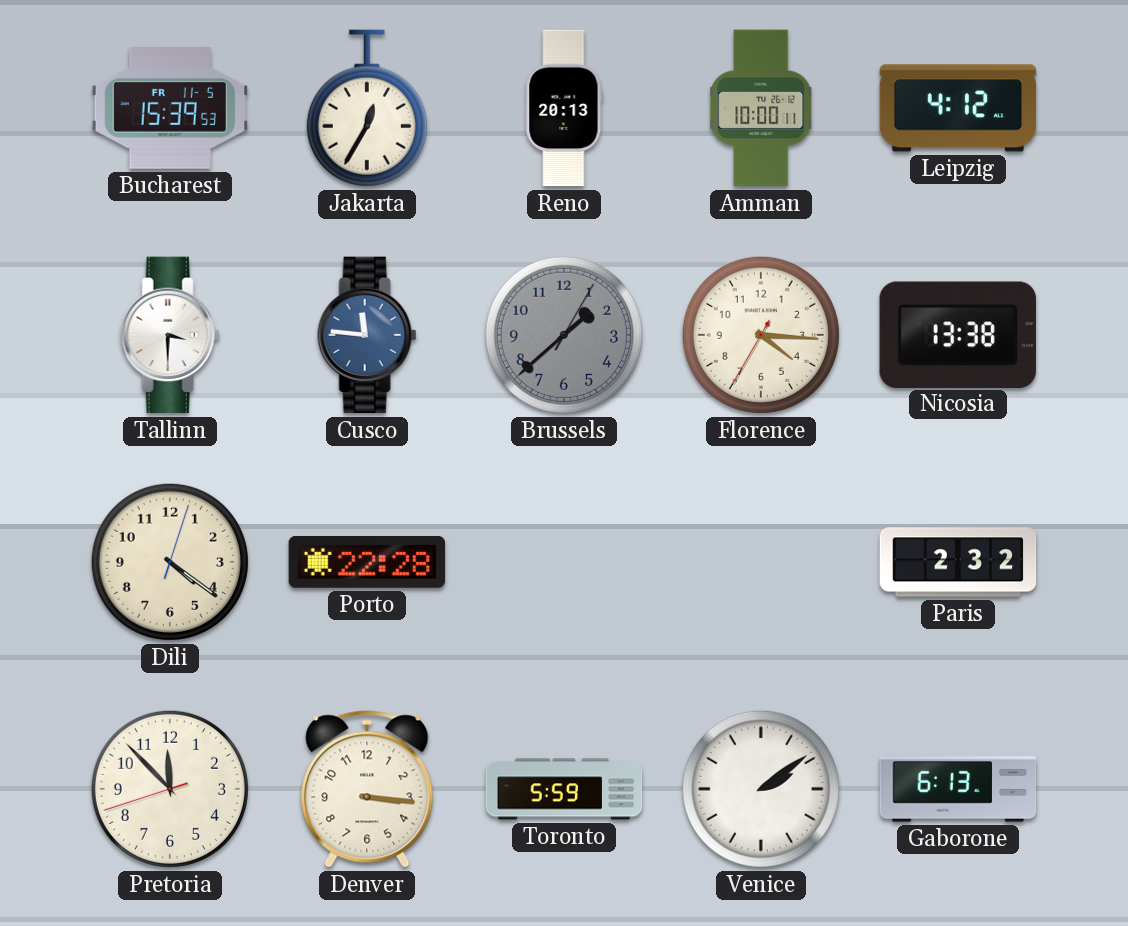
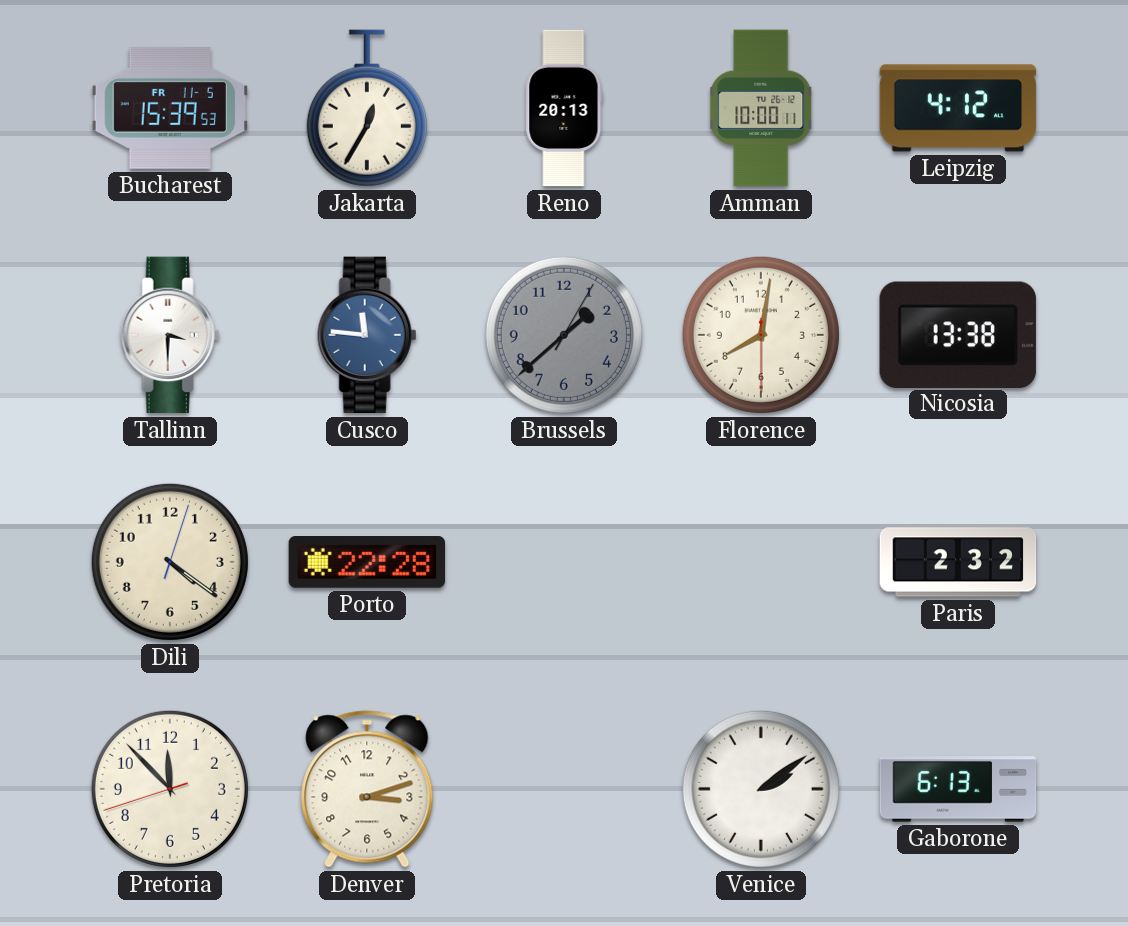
Florence: 4:15 -> 8:01
Denver: 3:16 -> 3:12
Toronto: 5:59 -> none
